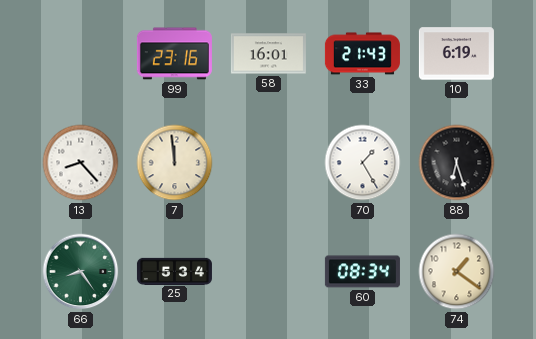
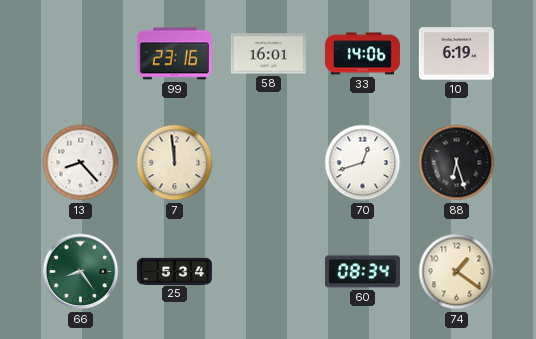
33: 21:43 -> 14:06
70: 1:25 -> 12:42
